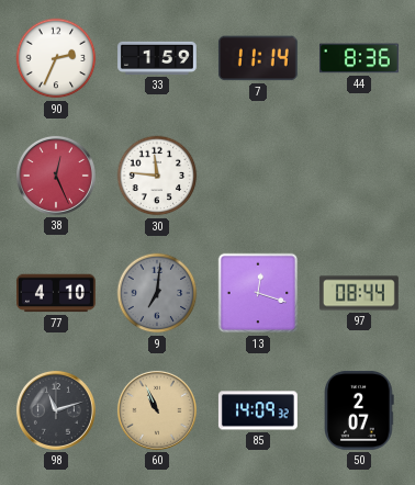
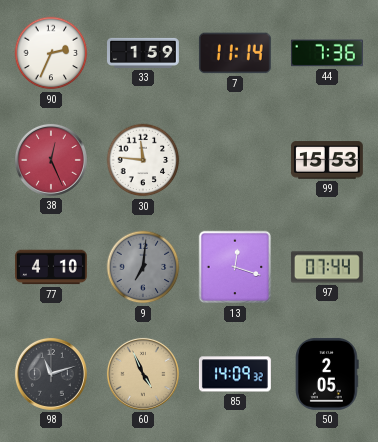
44: 8:36 -> 7:36
99: none -> 15:53
97: 08:44 -> 07:44
60: 10:56 -> 4:56
50: 2:07 -> 2:05
